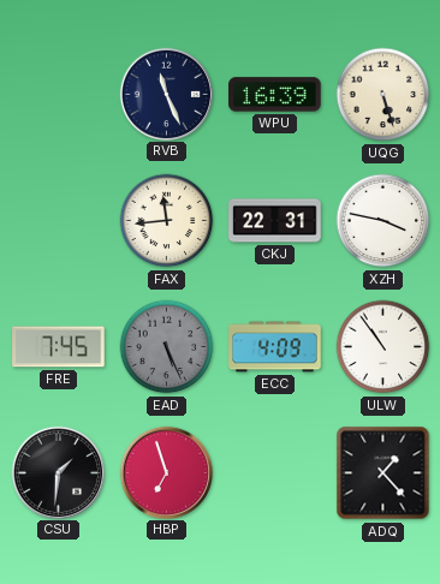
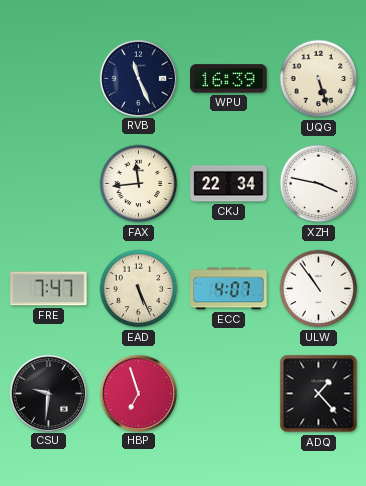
CKJ: 22:31 -> 22:34
FRE: 7:45 -> 7:47
EAD dial: grey -> cream
ECC: 4:09 -> 4:07
CSU: 1:31 -> 9:31
